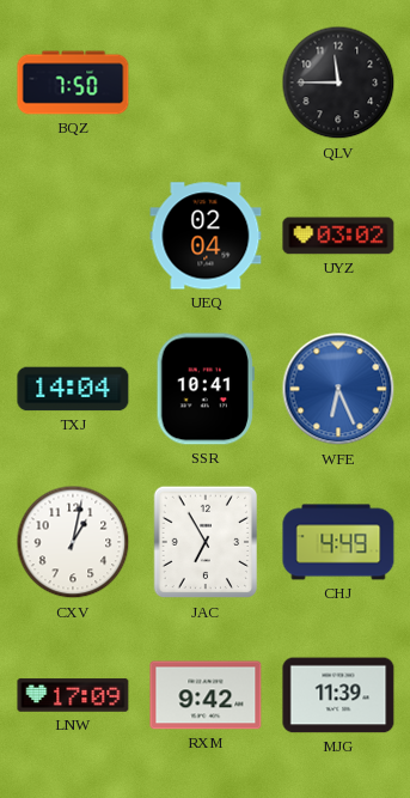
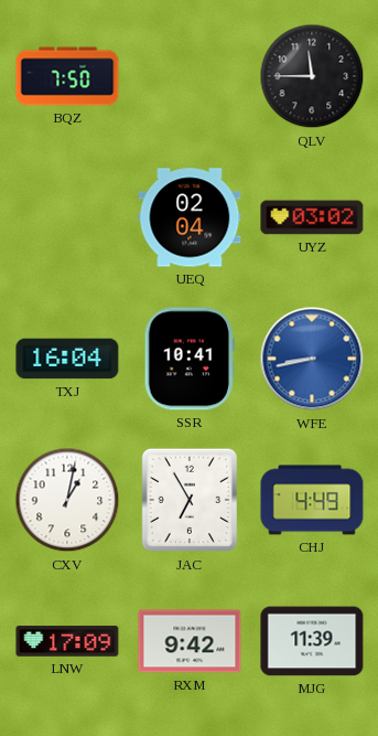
TXJ: 14:04 -> 16:04
WFE: 6:26 -> 8:43
